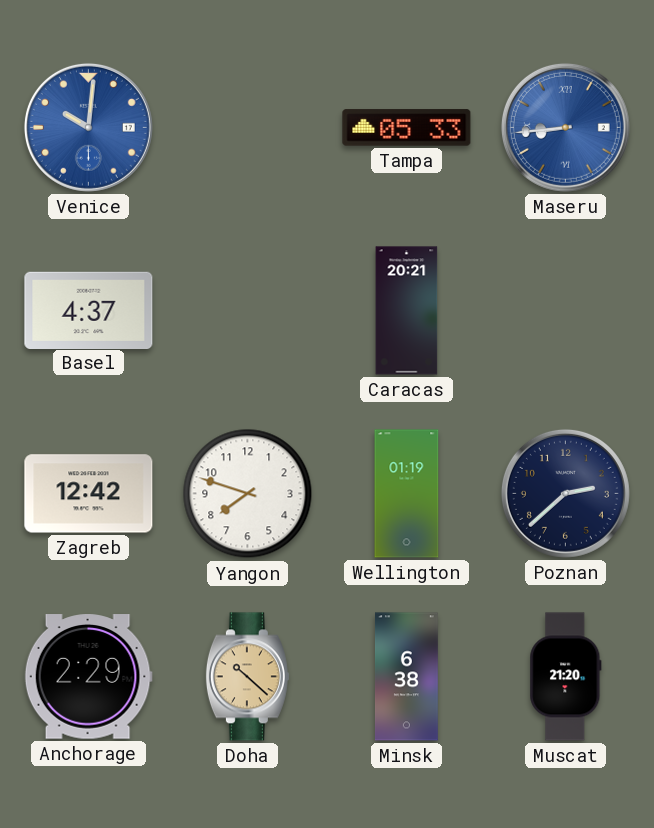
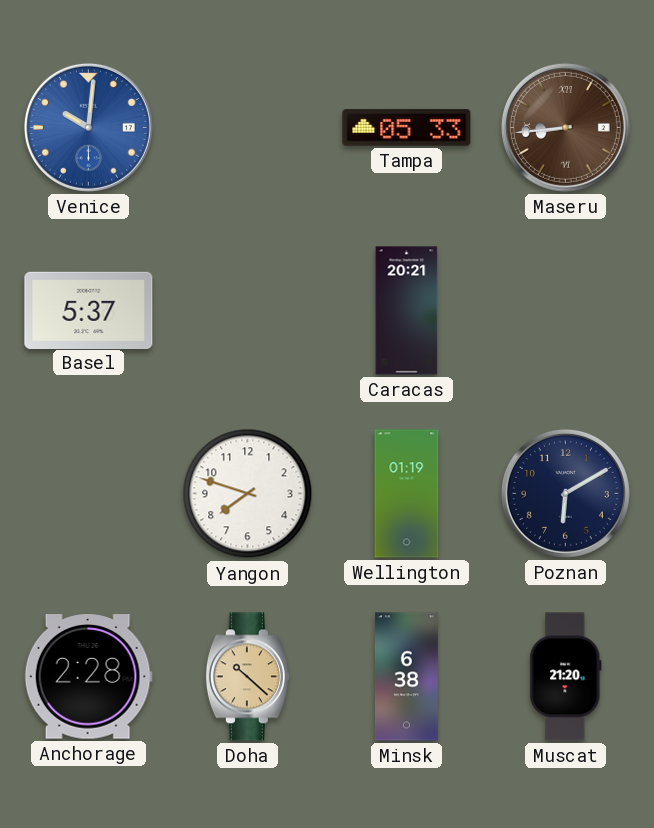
Maseru dial: blue -> brown
Basel: 4:37 -> 5:37
Zagreb: 12:42 -> none
Poznan: 2:38 -> 6:10
Anchorage: 2:29 -> 2:28
